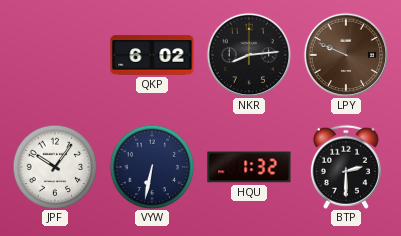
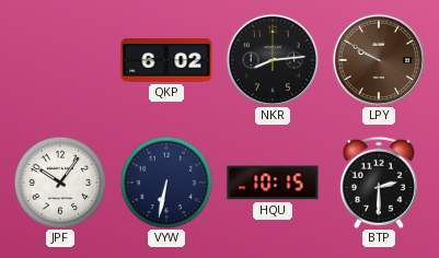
LPY: 9:49 -> 9:50
HQU: 1:32 -> 10:15
